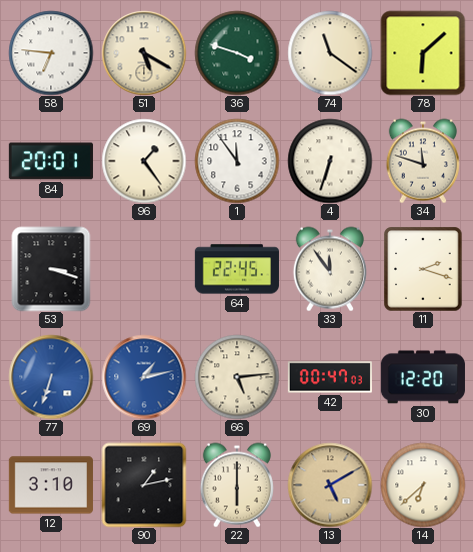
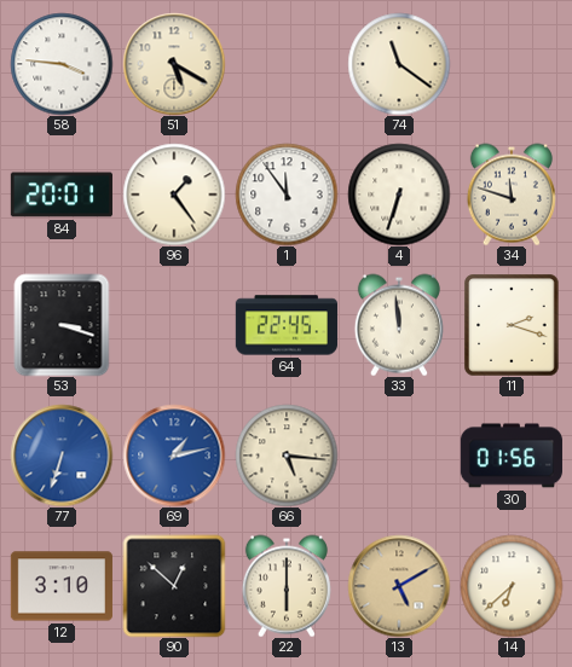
58: 6:46 -> 3:46
36: 3:48 -> none
78: 6:08 -> none
33: 11:54 -> 11:59
66: 5:14 -> 5:16
42: 00:47 -> none
30: 12:20 -> 01:56
90: 1:13 -> 12:52
